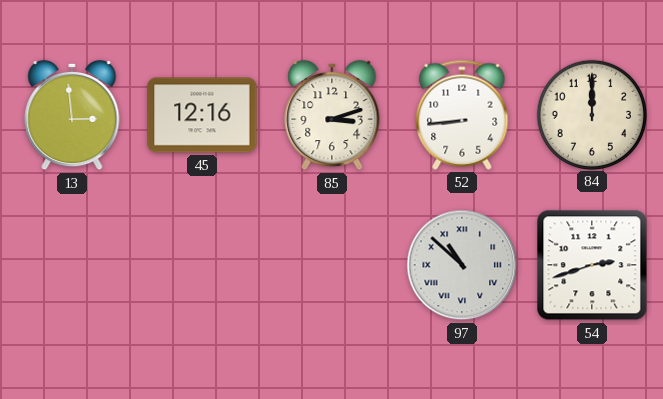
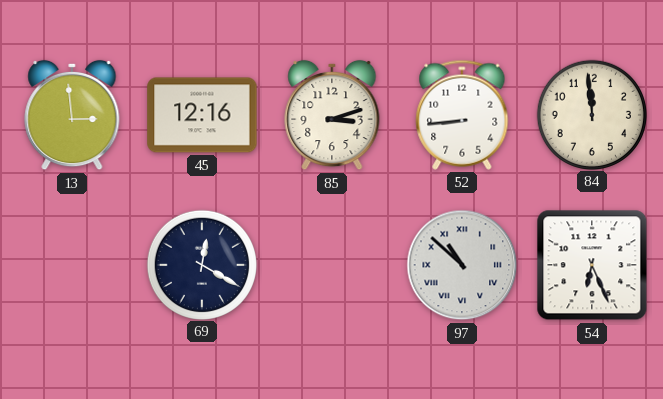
84: 12:00 -> 11:59
69: none -> 12:20
54: 2:42 -> 6:26
